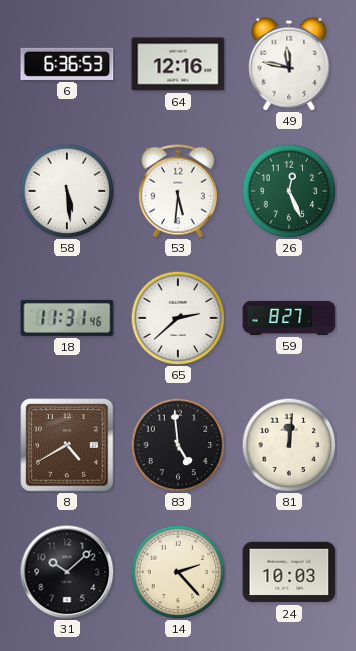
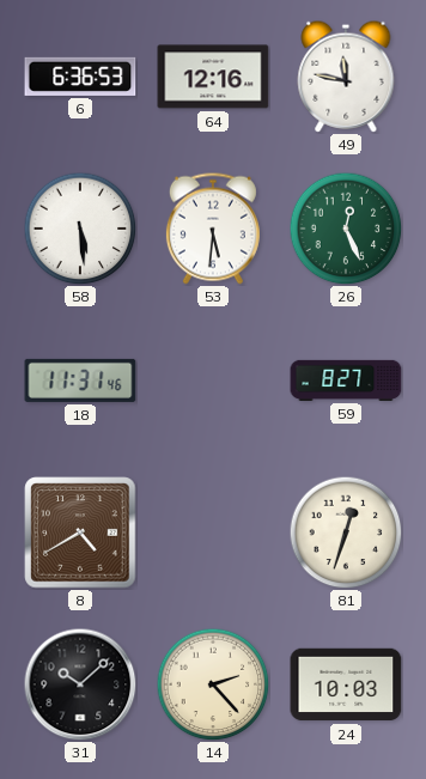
65: 2:38 -> none
83: 4:59 -> none
81: 12:01 -> 12:33
